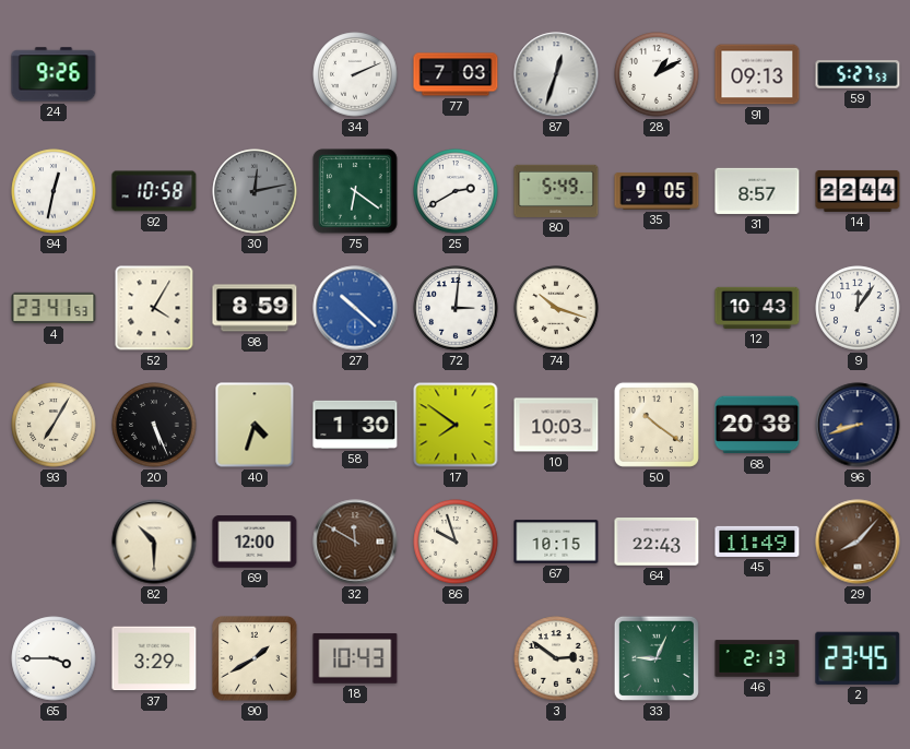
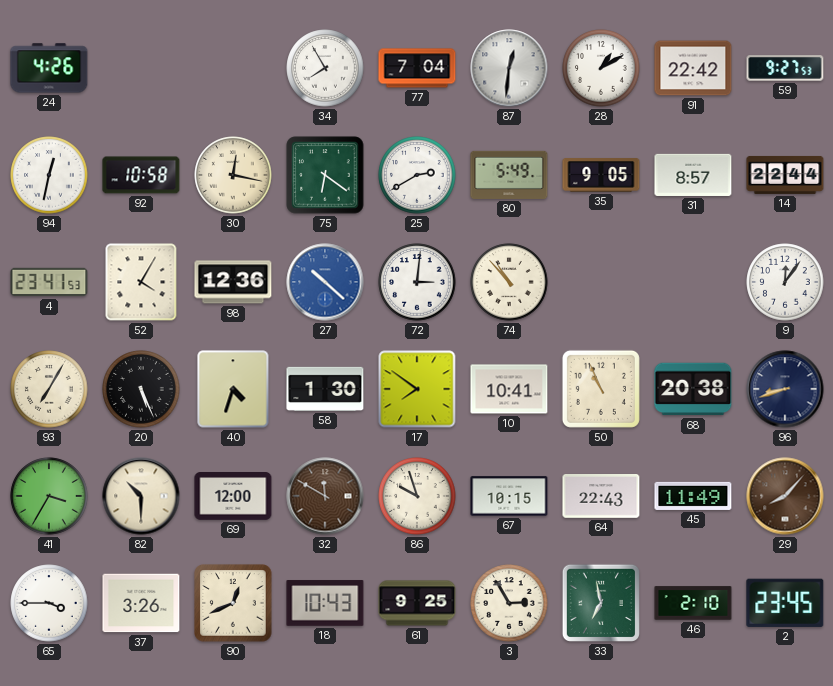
24: 9:26 -> 4:26
34: 2:11 -> 7:55
77: 7:03 -> 7:04
87: 12:33 -> 12:31
91: 09:13 -> 22:42
59: 5:27 -> 9:27
30: 12:13 -> 12:17
30 dial: grey -> cream
98: 8:59 -> 12:36
74: 10:18 -> 10:53
12: 10:43 -> none
10: 10:03 -> 10:41
50: 10:21 -> 10:56
41: none -> 3:35
37: 3:29 -> 3:26
90: 1:40 -> 12:41
61: none -> 9:25
3: 2:51 -> 2:55
33: 9:04 -> 6:58
46: 2:13 -> 2:10
